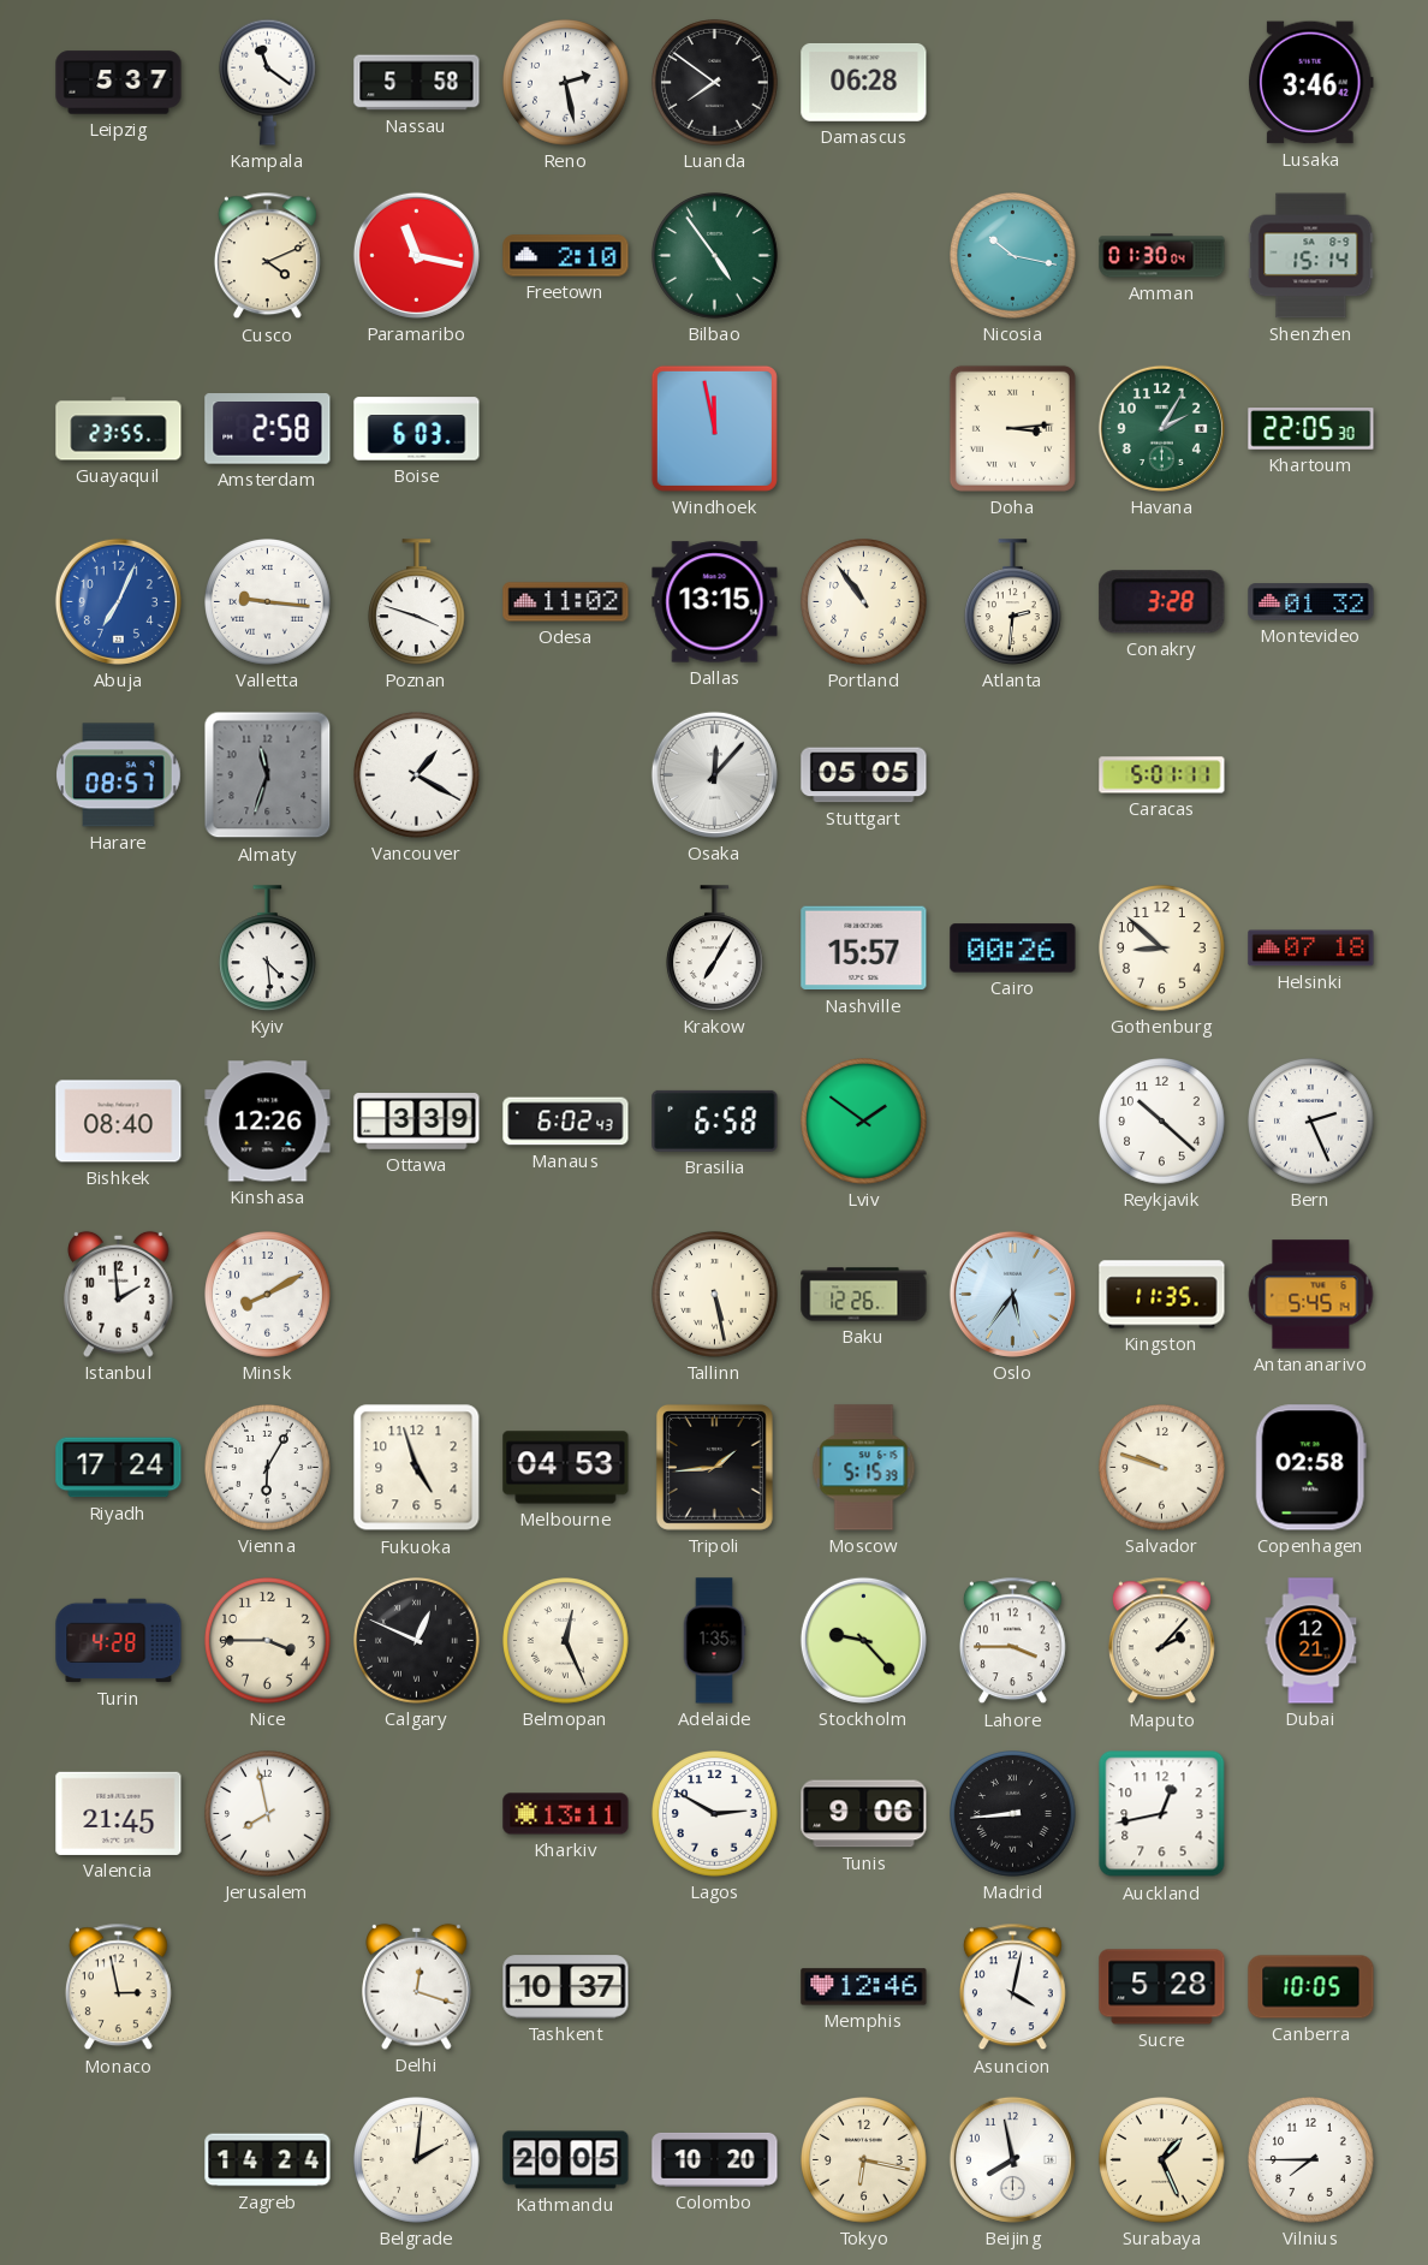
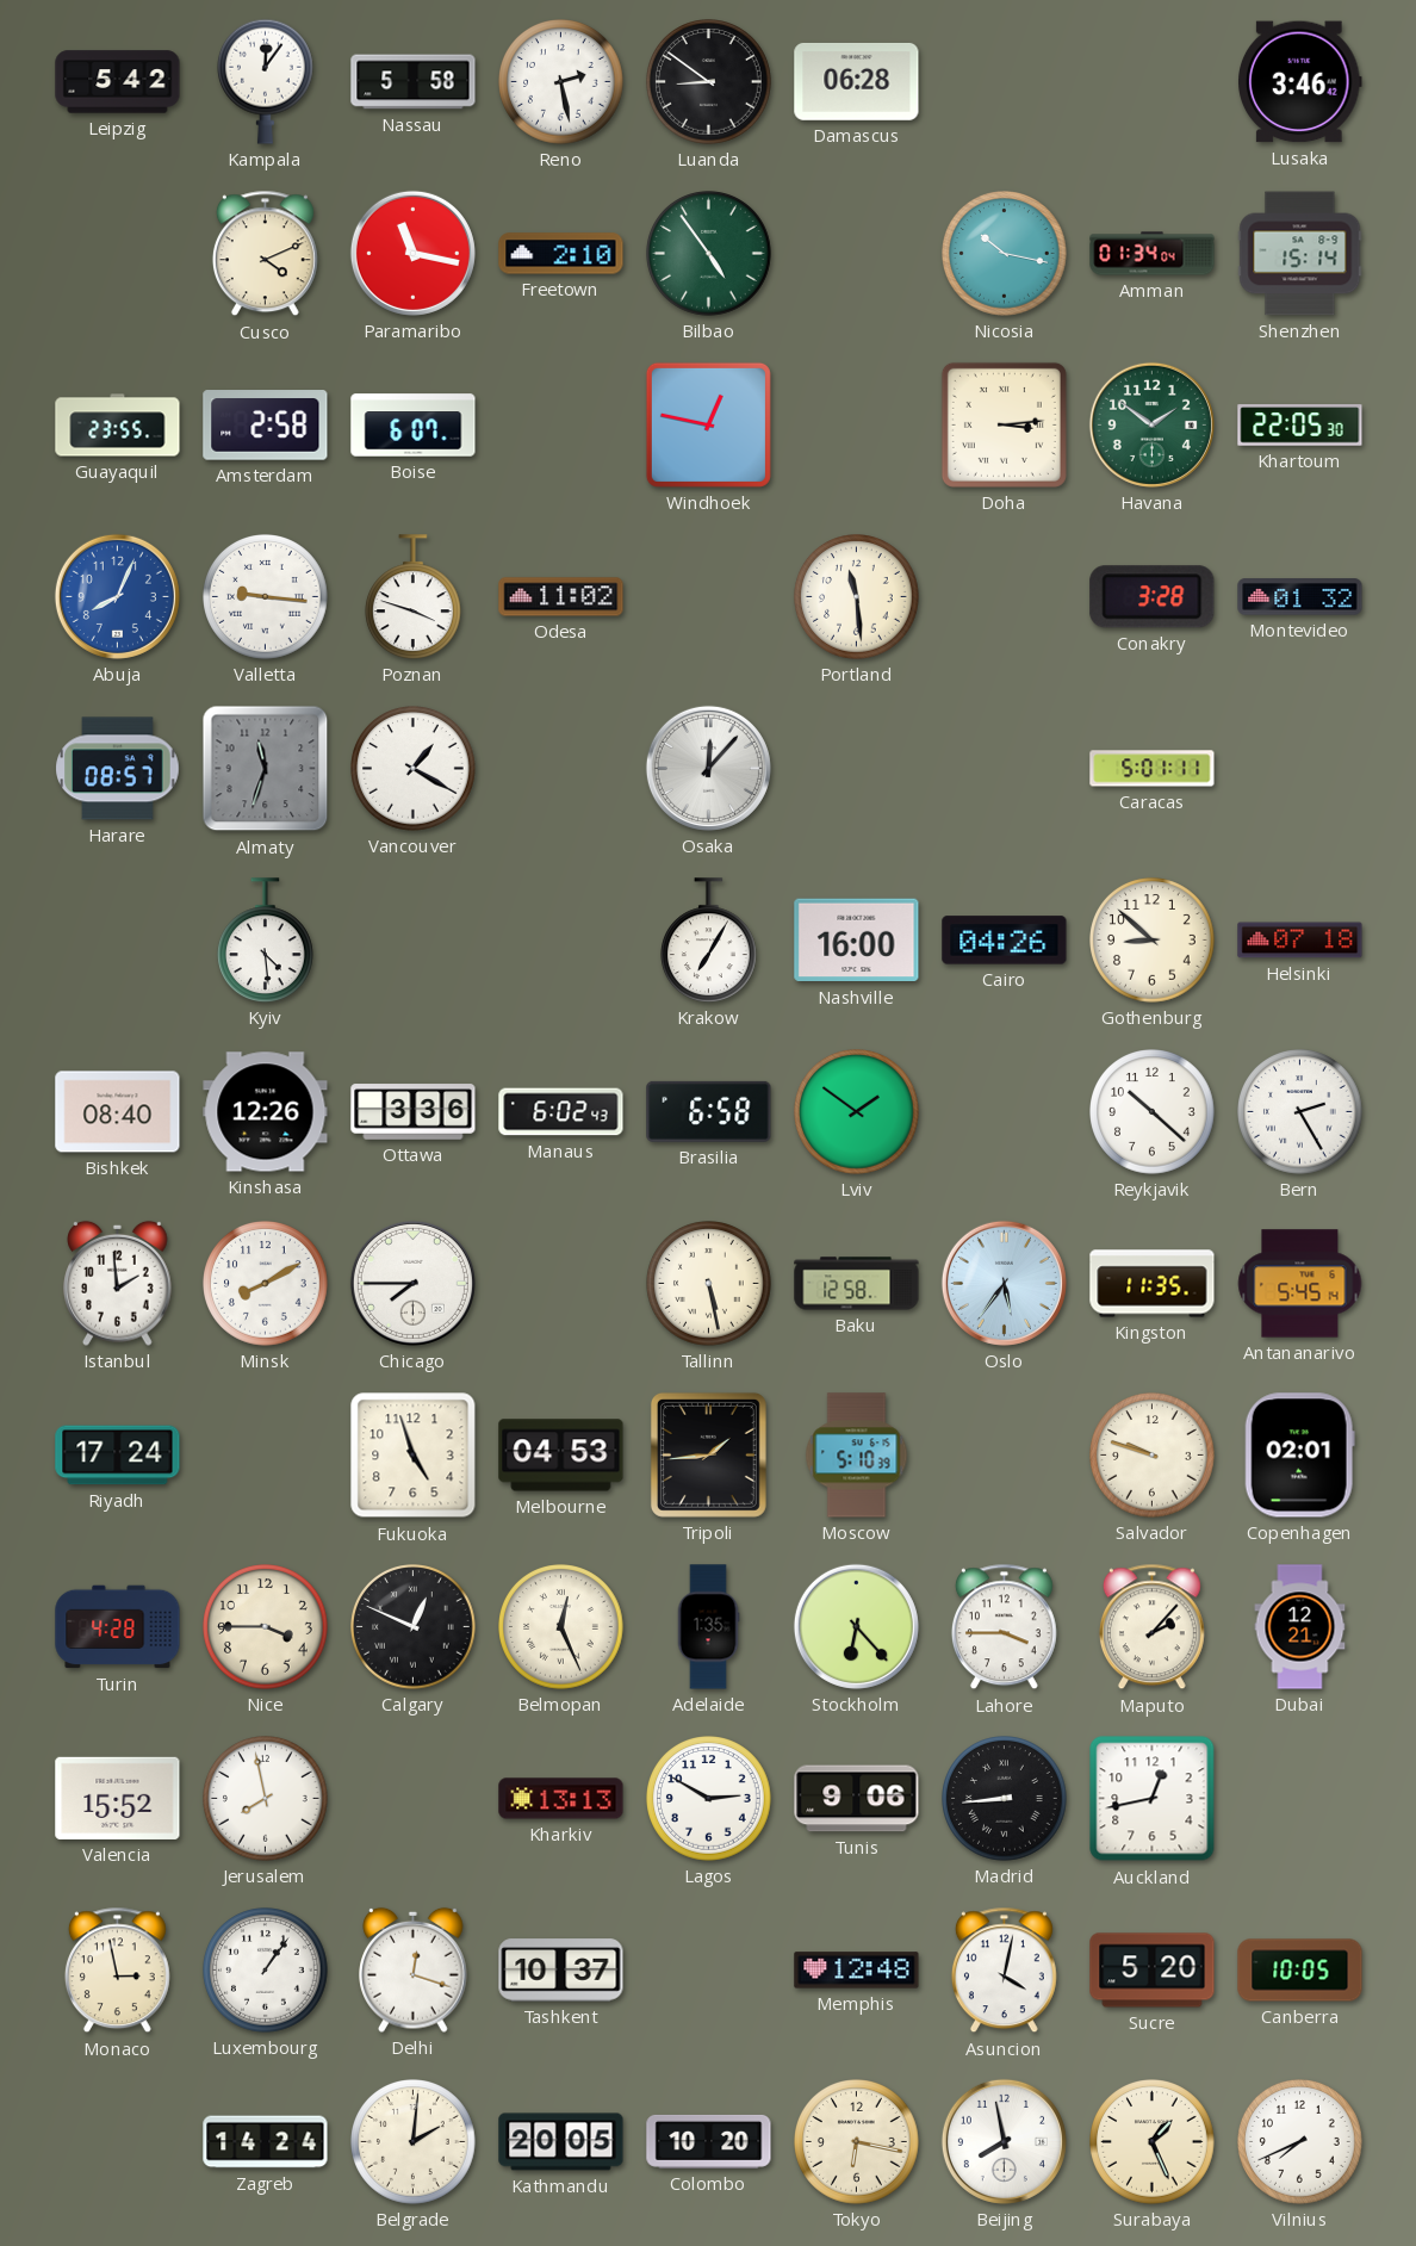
Leipzig: 5:37 -> 5:42
Kampala: 11:21 -> 12:06
Luanda: 7:51 -> 8:51
Amman: 01:30 -> 01:34
Boise: 6:03 -> 6:07
Windhoek: 11:58 -> 12:47
Havana: 2:05 -> 1:51
Abuja: 7:04 -> 8:04
Dallas: 13:15 -> none
Portland: 10:54 -> 11:29
Atlanta: 2:31 -> none
Stuttgart: 05:05 -> none
Nashville: 15:57 -> 16:00
Cairo: 00:26 -> 04:26
Ottawa: 3:39 -> 3:36
Bern: 2:26 -> 2:25
Chicago: none -> 7:45
Baku: 12:26 -> 12:58
Vienna: 6:05 -> none
Moscow: 5:15 -> 5:10
Copenhagen: 02:58 -> 02:01
Stockholm: 9:23 -> 6:23
Valencia: 21:45 -> 15:52
Kharkiv: 13:11 -> 13:13
Luxembourg: none -> 1:06
Memphis: 12:46 -> 12:48
Sucre: 5:28 -> 5:20
Vilnius: 7:45 -> 7:41
